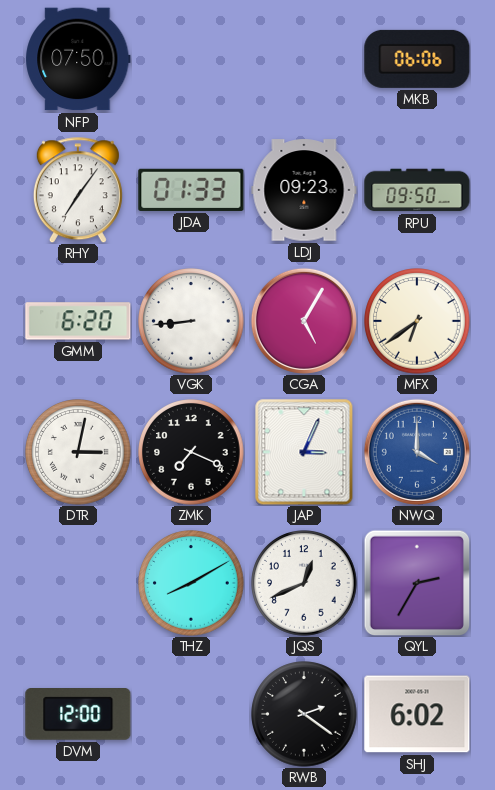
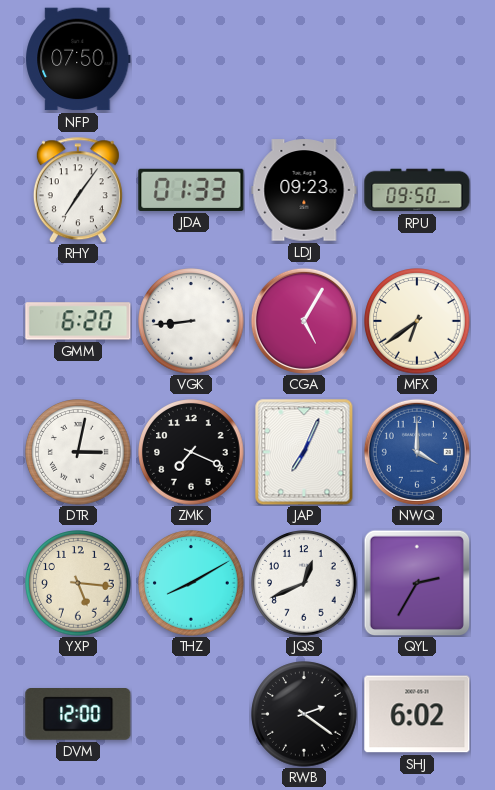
MKB: 06:06 -> none
JAP: 3:04 -> 7:04
YXP: none -> 5:16
